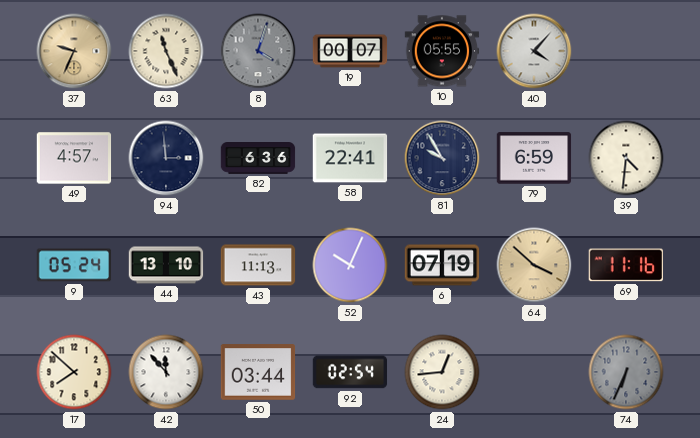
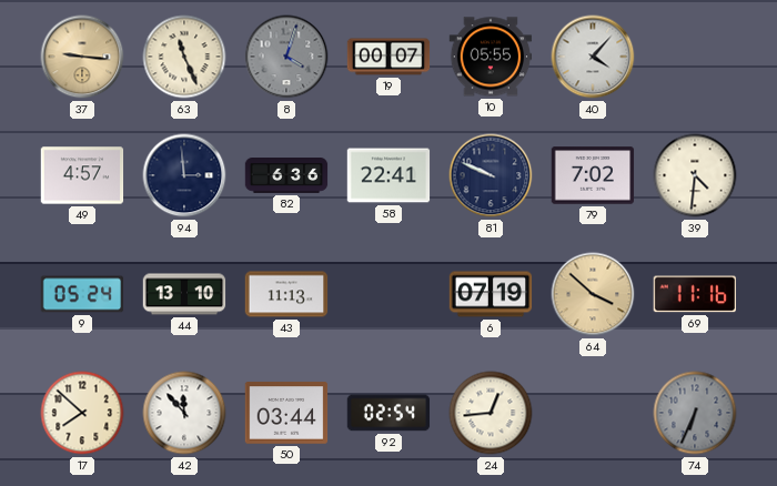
37: 9:34 -> 9:16
81: 9:55 -> 9:49
79: 6:59 -> 7:02
52: 10:04 -> none
